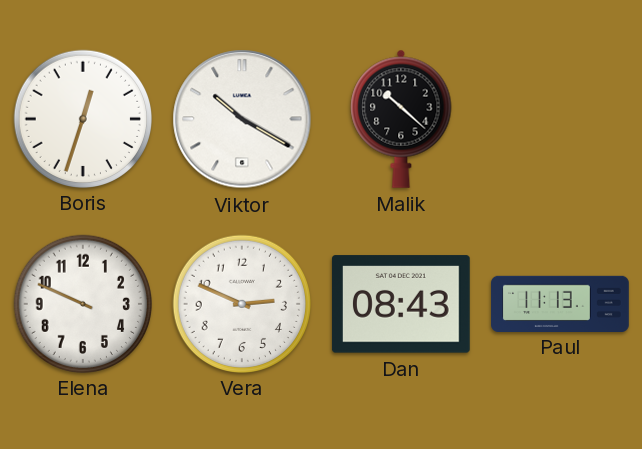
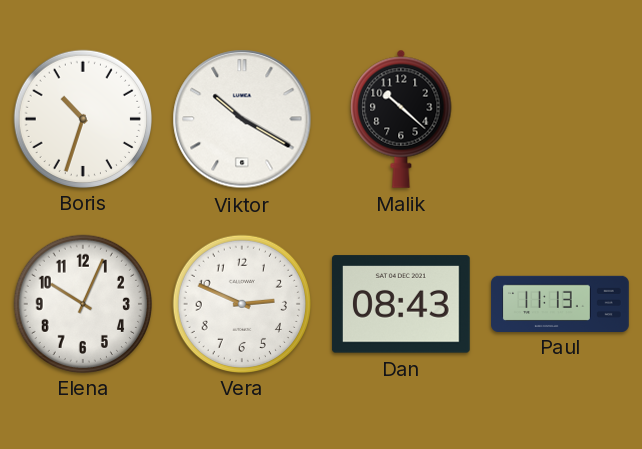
Boris: 12:33 -> 10:33
Elena: 9:49 -> 10:04
